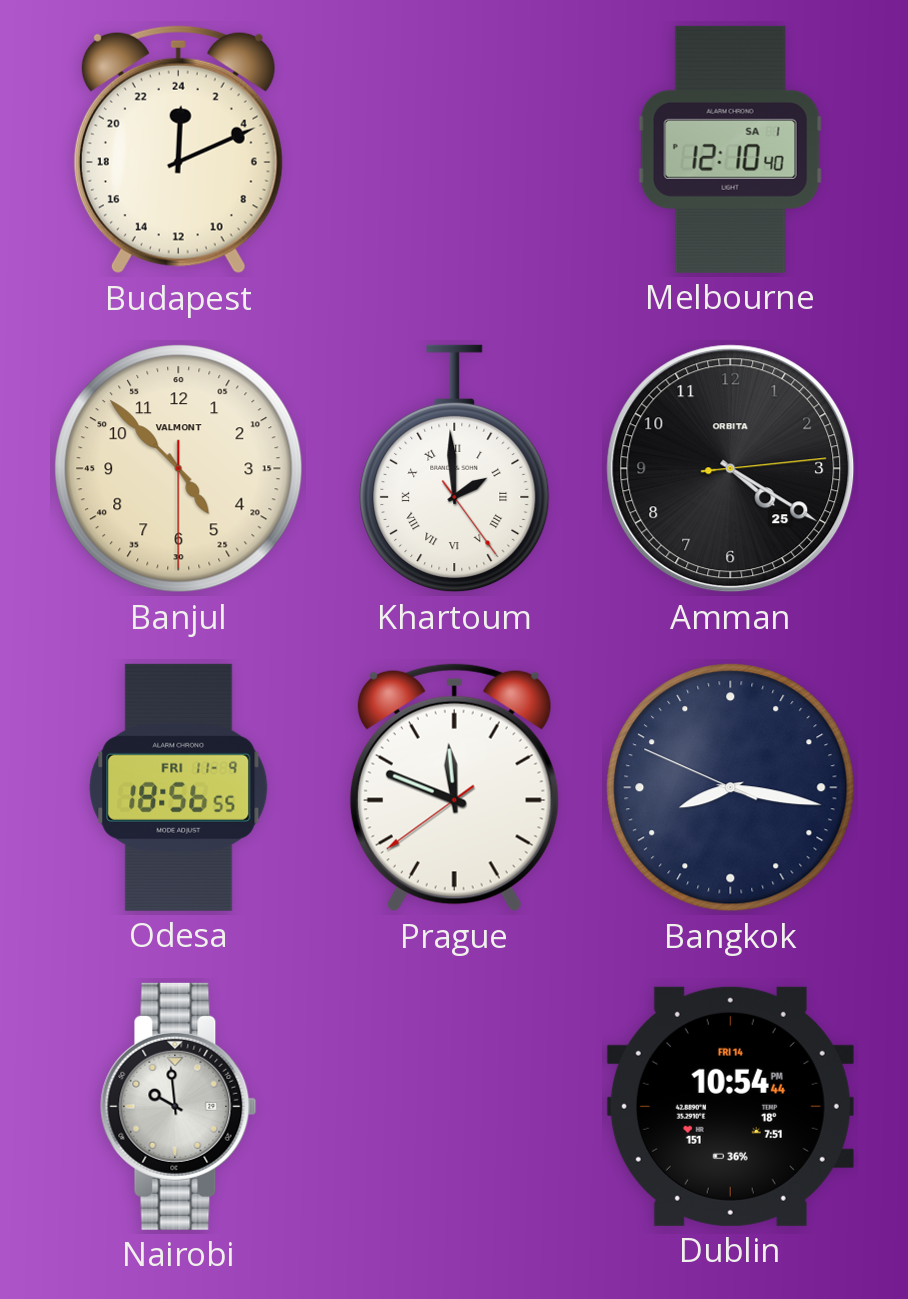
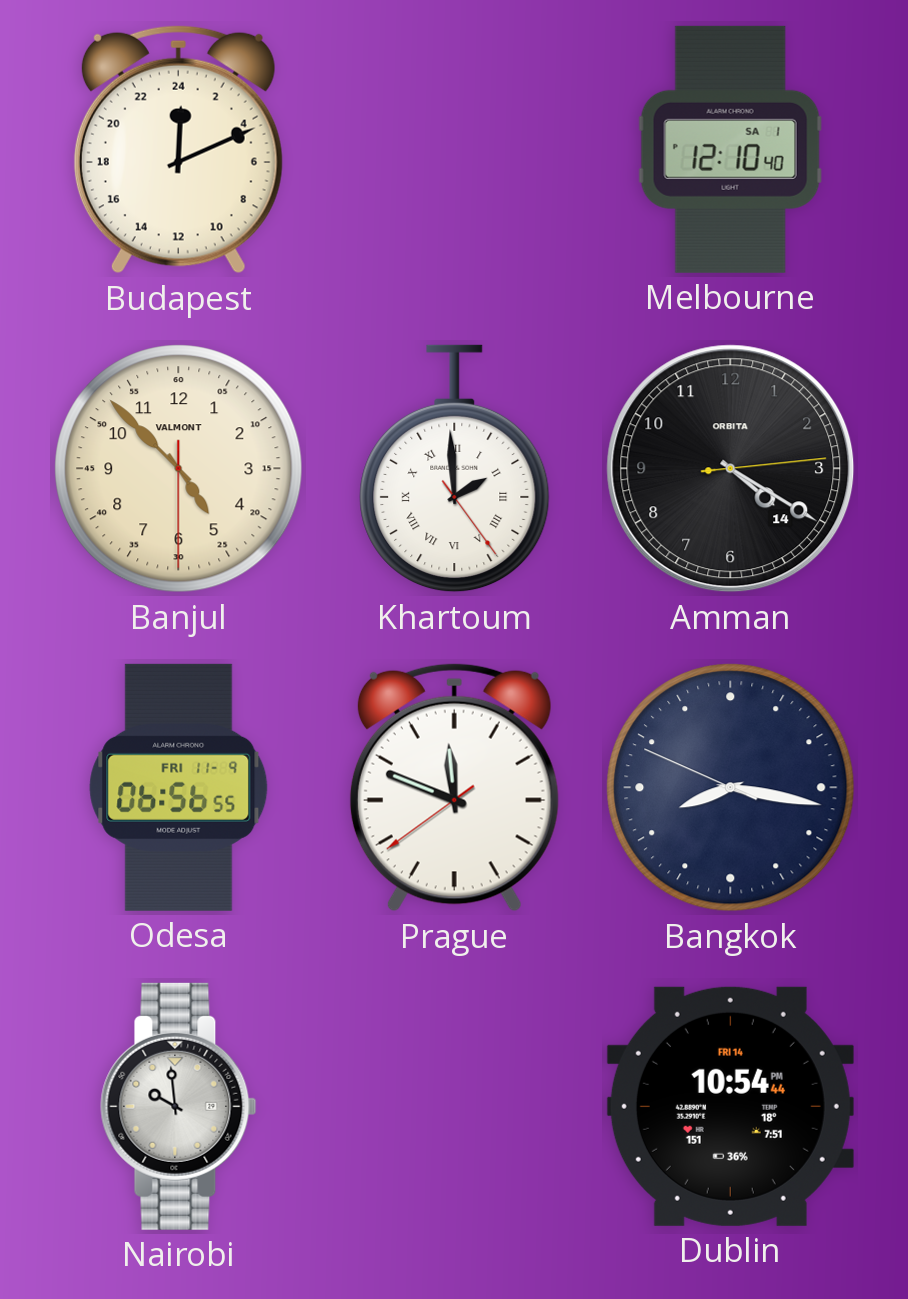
Amman date: 25 -> 14
Odesa: 18:56 -> 06:56
